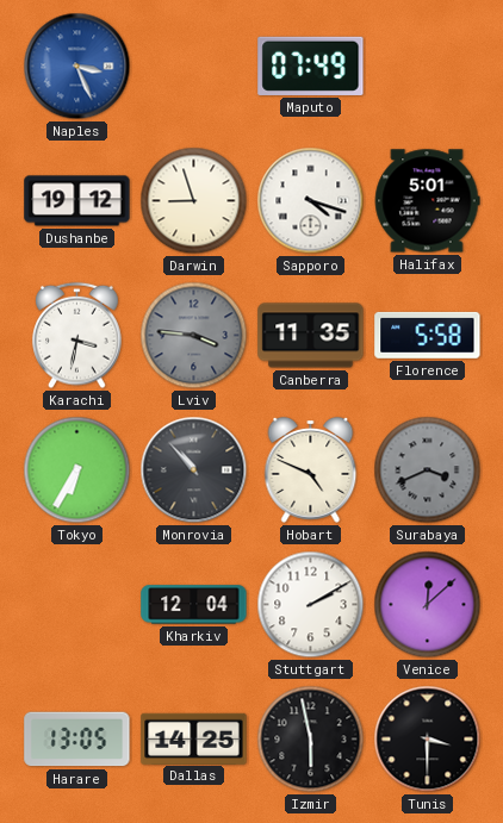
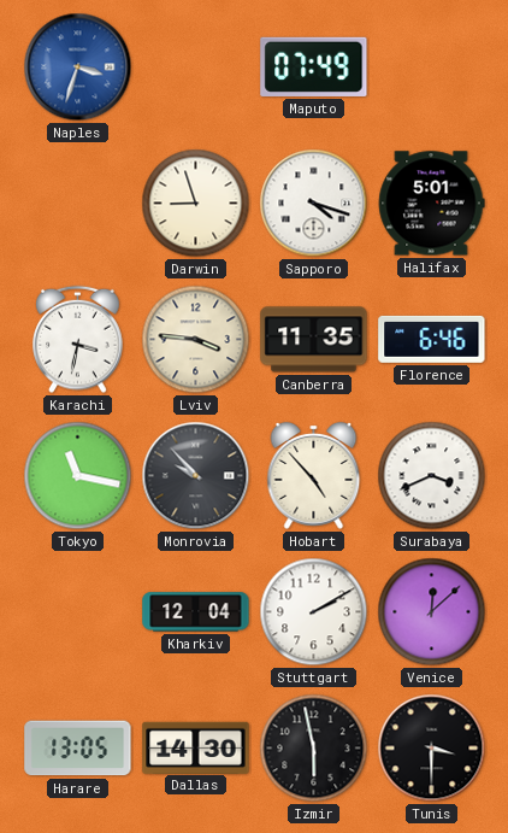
Naples: 3:26 -> 3:33
Dushanbe: 19:12 -> none
Lviv dial: grey -> cream
Florence: 5:58 -> 6:46
Tokyo: 6:35 -> 11:17
Monrovia: 10:53 -> 9:53
Hobart: 4:49 -> 4:53
Surabaya dial: grey -> white
Dallas: 14:25 -> 14:30
